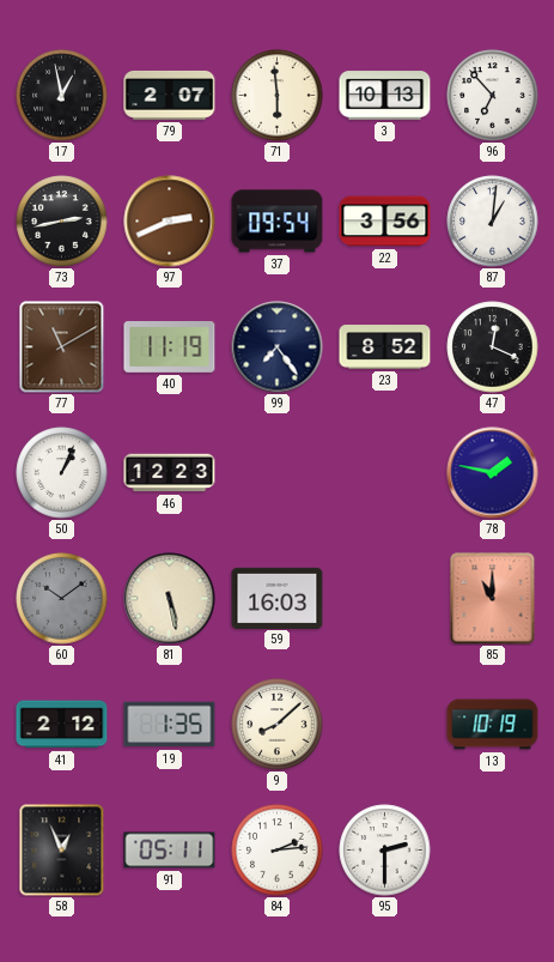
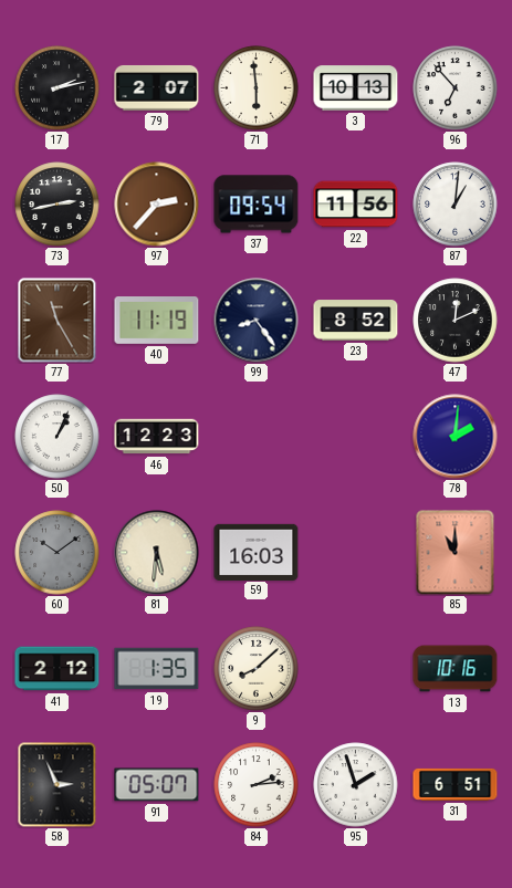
17: 12:58 -> 2:13
97: 2:41 -> 2:37
22: 3:56 -> 11:56
77: 11:10 -> 11:25
99: 7:24 -> 8:24
47: 12:19 -> 12:11
78: 1:47 -> 2:01
81: 5:28 -> 5:31
13: 10:19 -> 10:16
58: 12:56 -> 2:56
91: 05:11 -> 05:07
95: 2:30 -> 1:57
31: none -> 6:51
